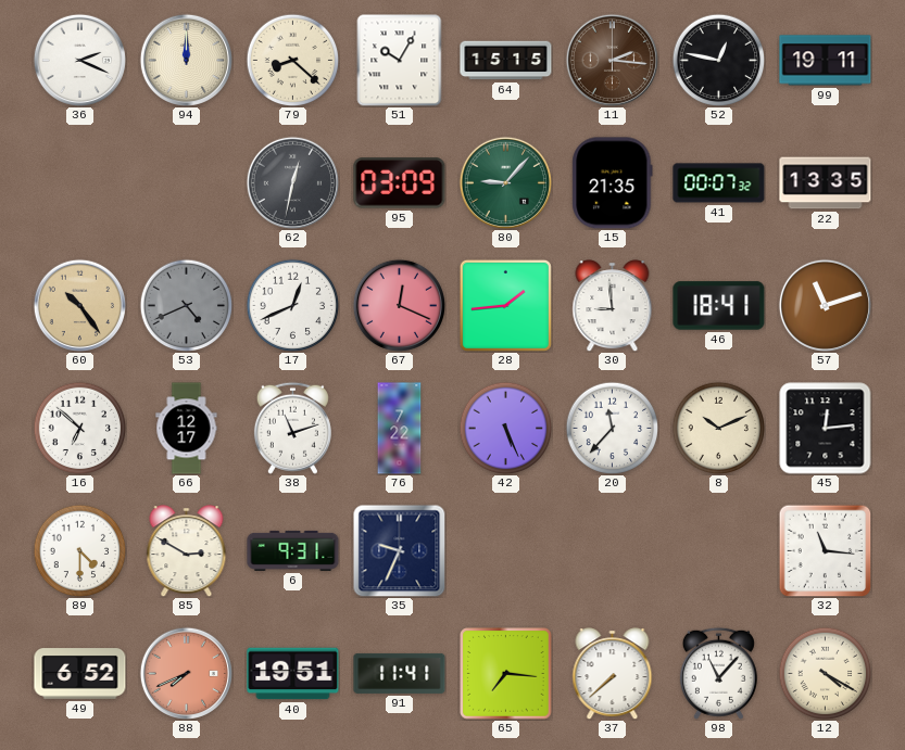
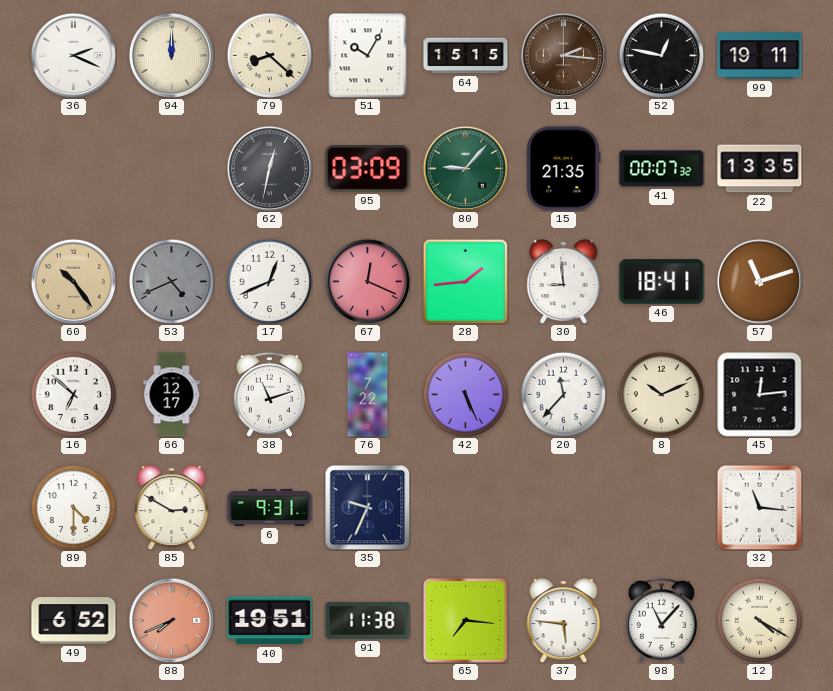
91: 11:41 -> 11:38
37: 7:38 -> 5:46
